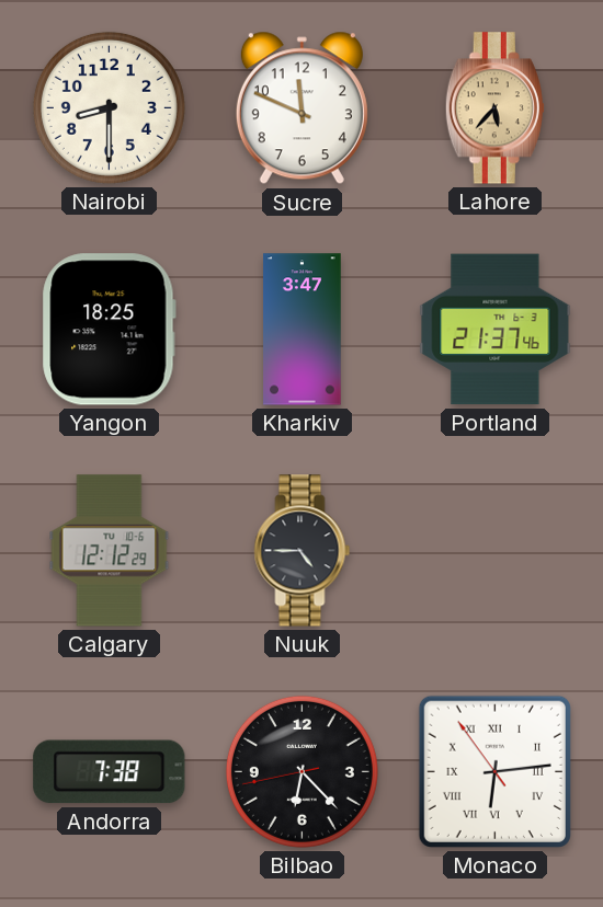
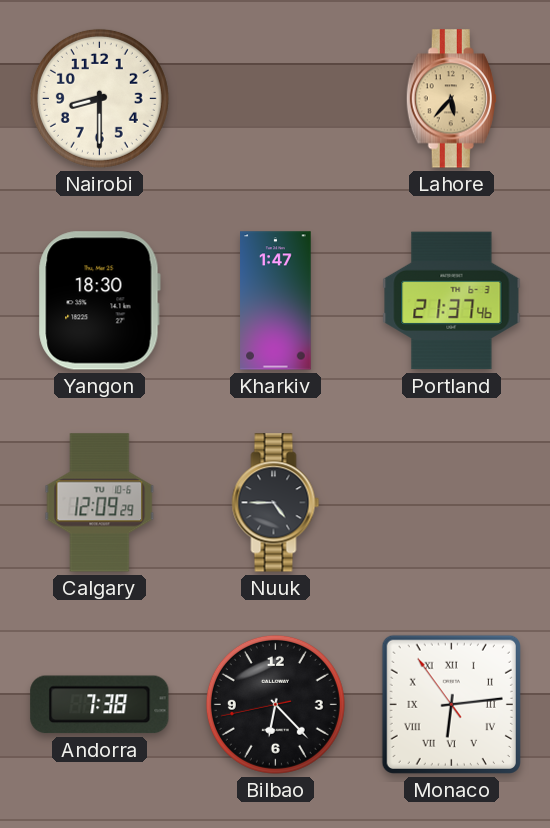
Sucre: 11:49 -> none
Yangon: 18:25 -> 18:30
Kharkiv: 3:47 -> 1:47
Calgary: 12:12 -> 12:09
